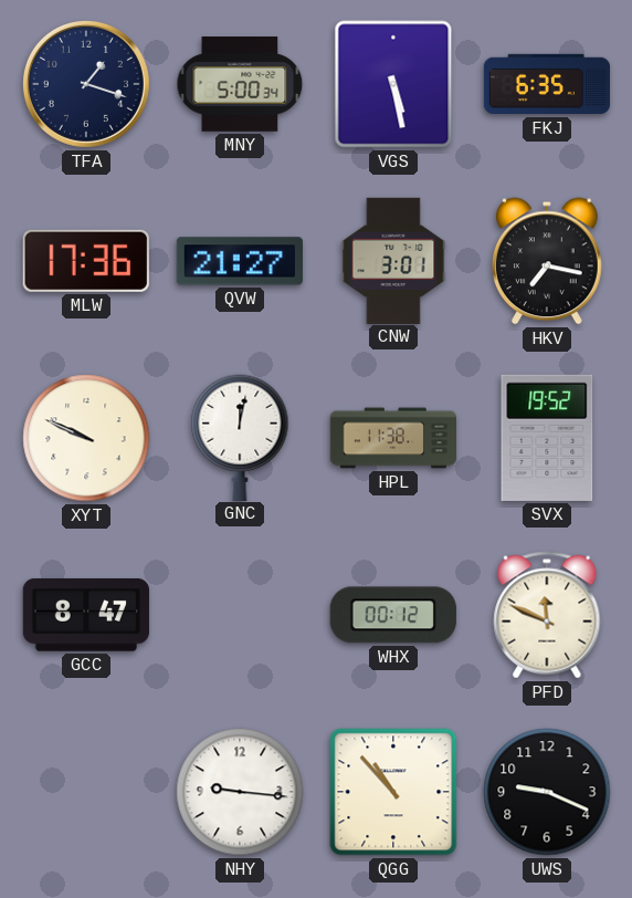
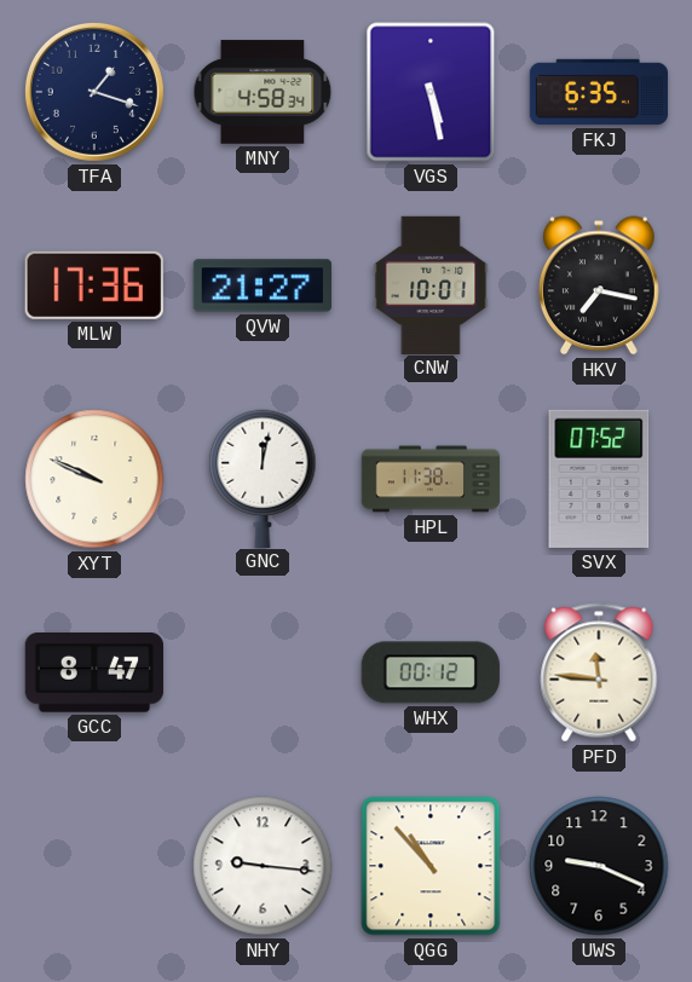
MNY: 5:00 -> 4:58
CNW: 3:01 -> 10:01
SVX: 19:52 -> 07:52
PFD: 11:49 -> 11:46
